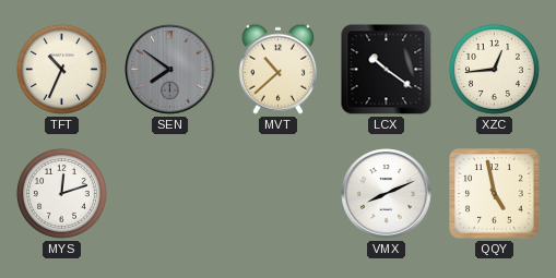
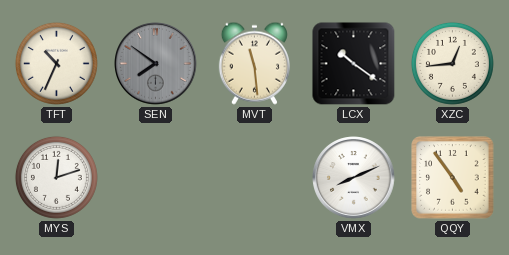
MVT: 10:38 -> 11:29
QQY: 4:58 -> 4:54
